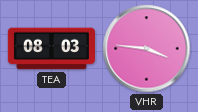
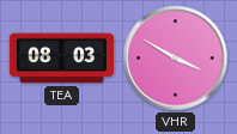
VHR: 3:46 -> 3:50
